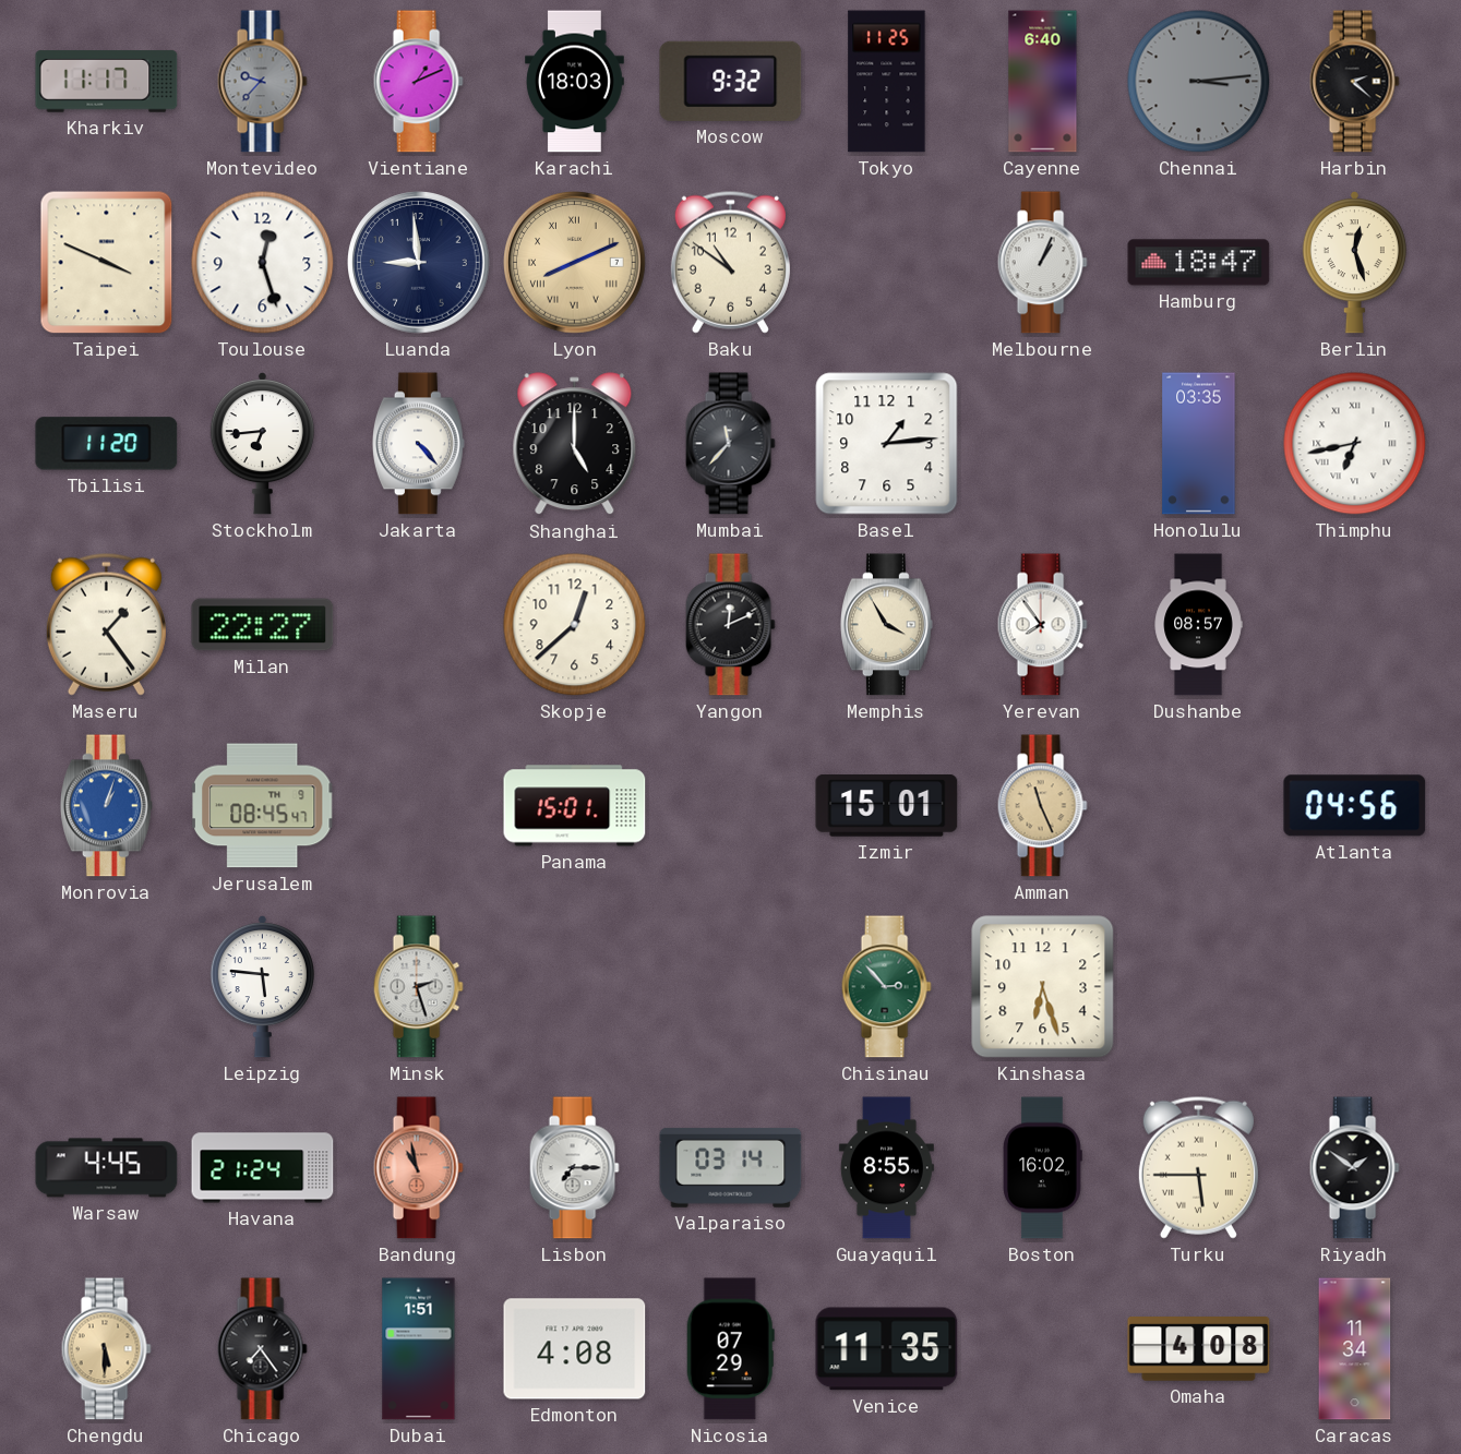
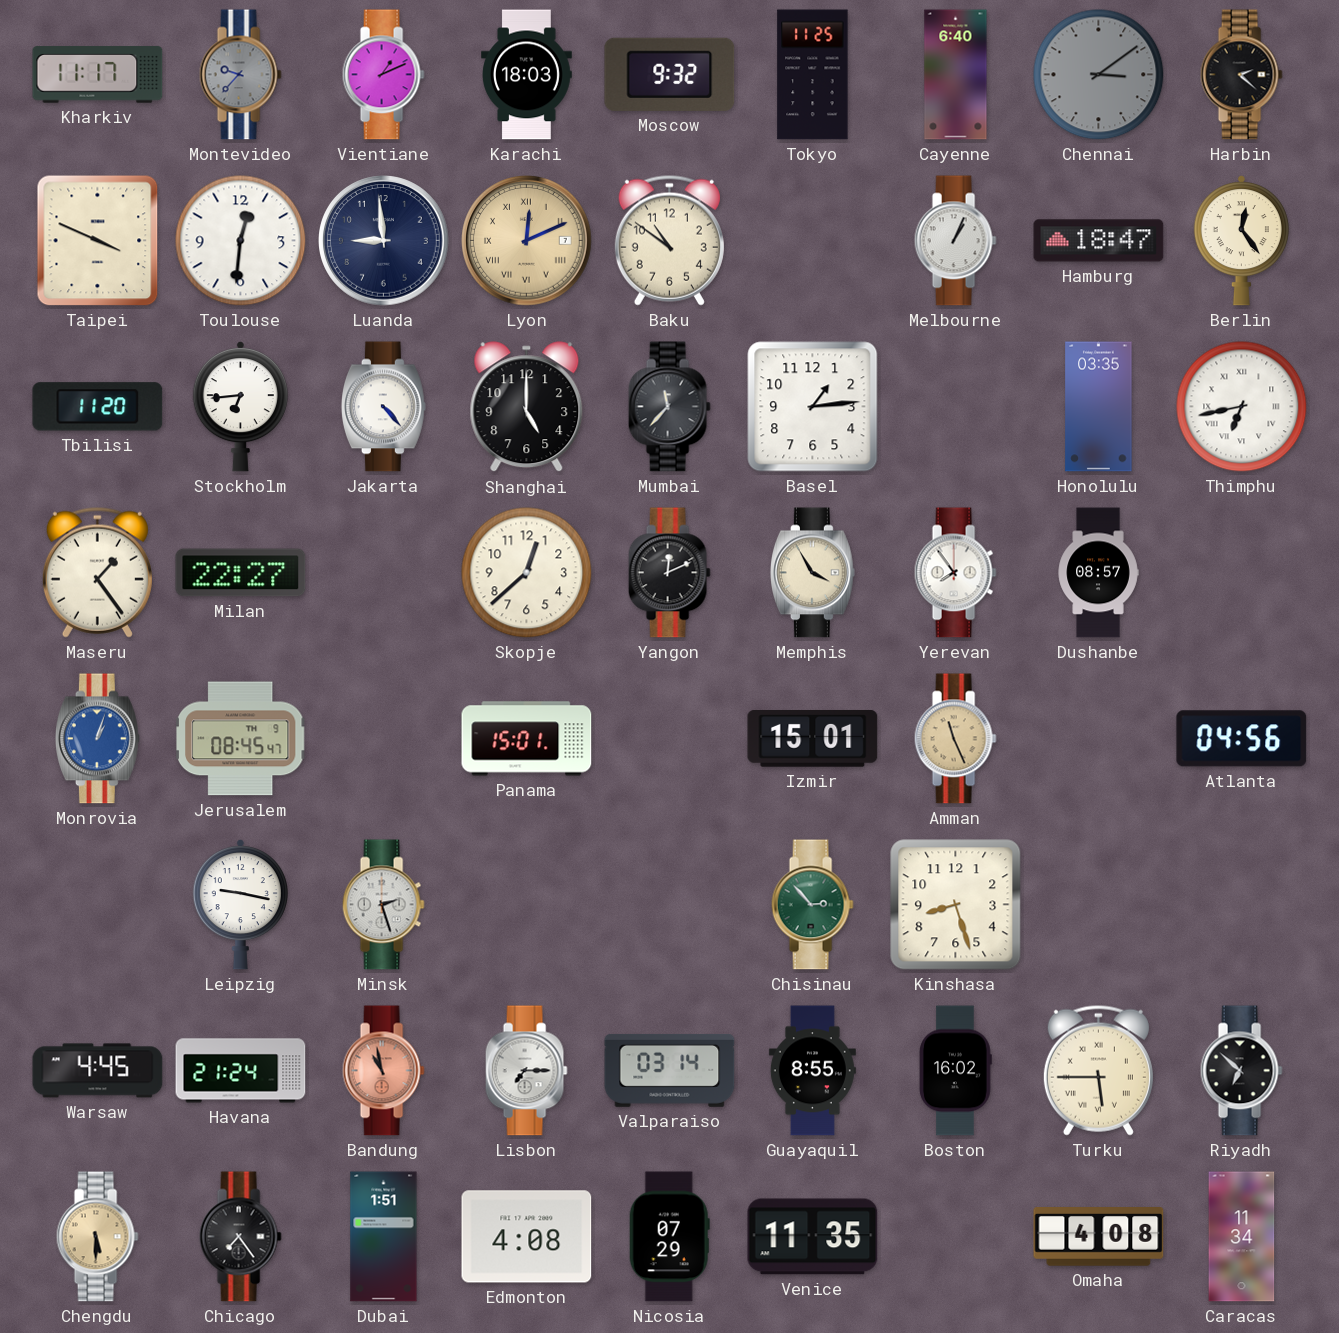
Chennai: 3:14 -> 3:09
Toulouse: 12:27 -> 12:31
Lyon: 8:11 -> 12:11
Berlin: 12:27 -> 12:24
Leipzig: 5:46 -> 9:17
Kinshasa: 6:27 -> 8:27
Riyadh: 1:51 -> 6:52
